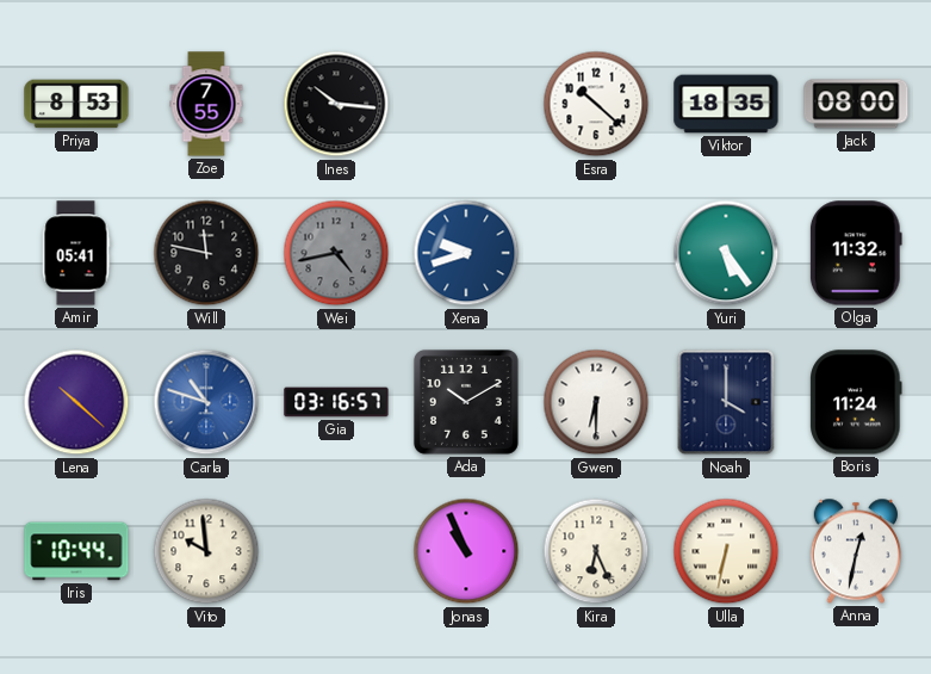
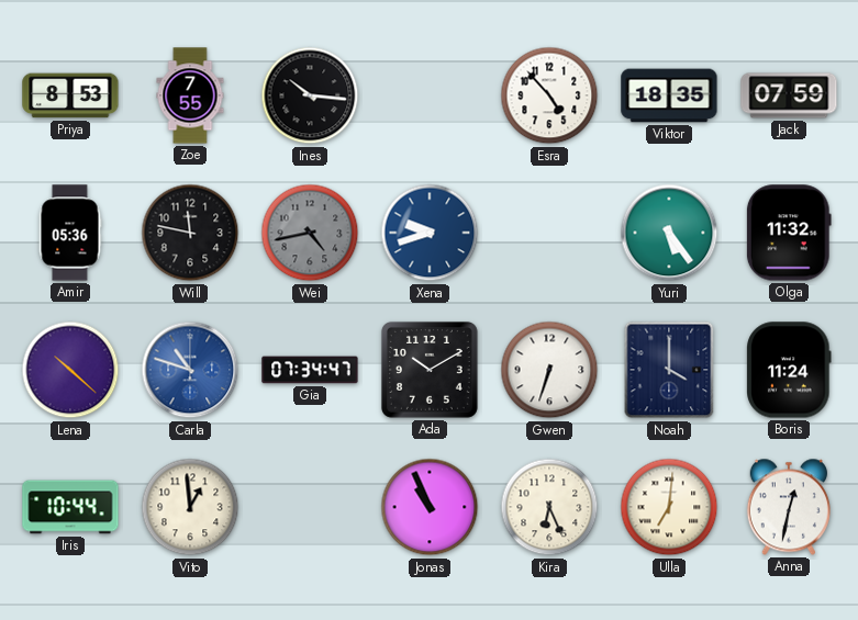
Esra: 10:22 -> 4:53
Jack: 08:00 -> 07:59
Amir: 05:41 -> 05:36
Gia: 03:16 -> 07:34
Gwen: 6:30 -> 6:33
Vito: 9:59 -> 12:59
Ulla: 6:32 -> 7:01
